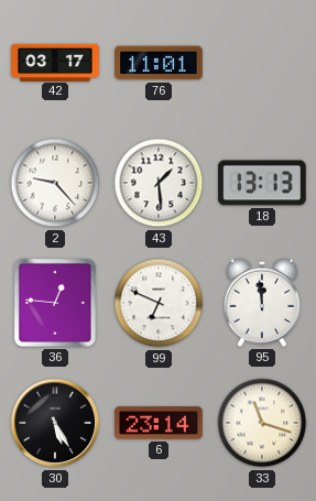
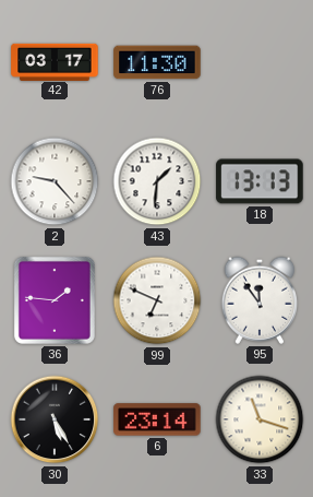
76: 11:01 -> 11:30
43: 1:29 -> 1:31
36: 12:46 -> 1:46
95: 11:59 -> 11:54
